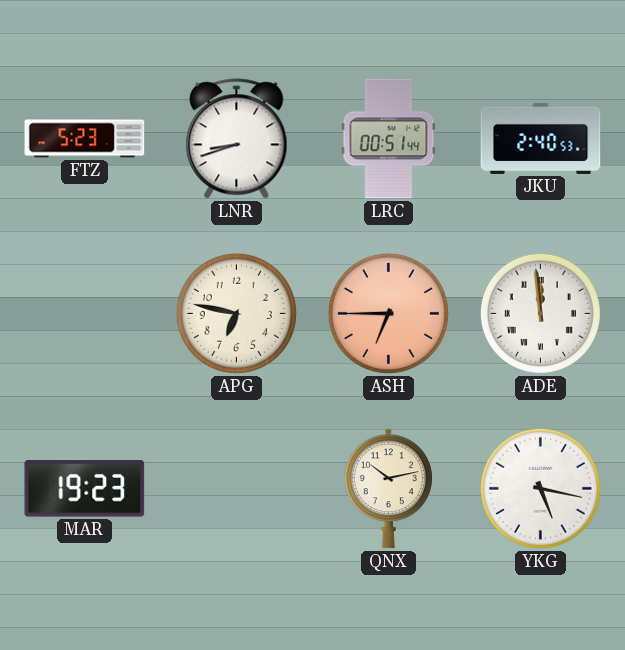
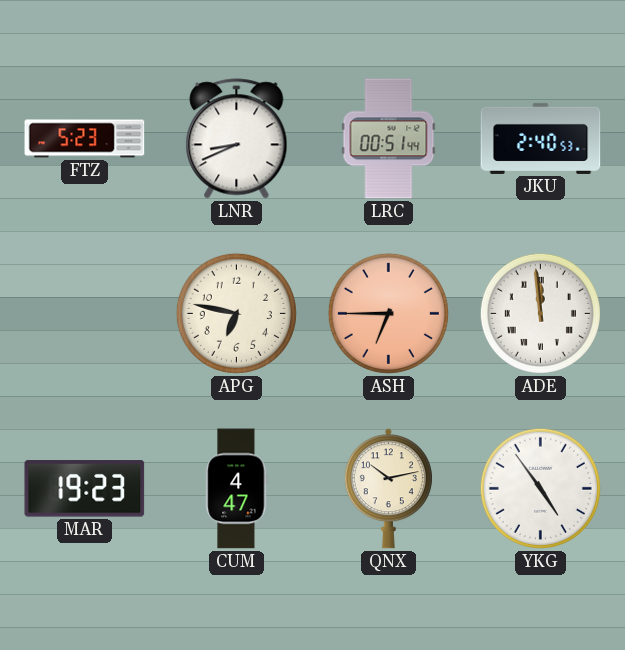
LNR: 8:42 -> 8:41
CUM: none -> 4:47
YKG: 5:17 -> 4:54
